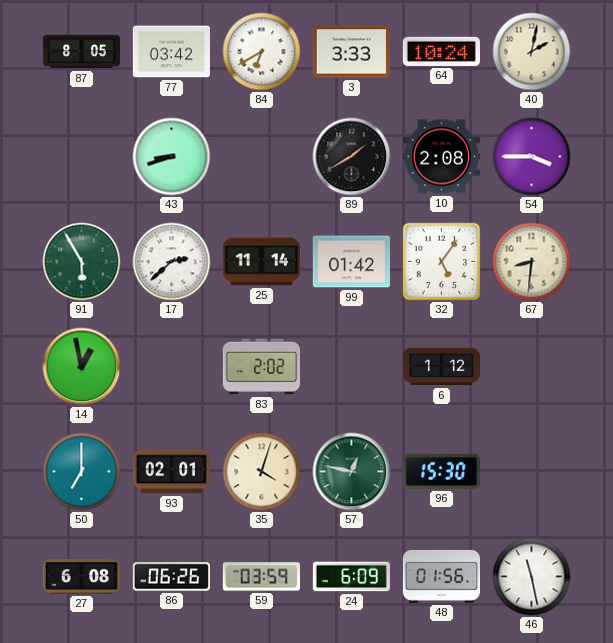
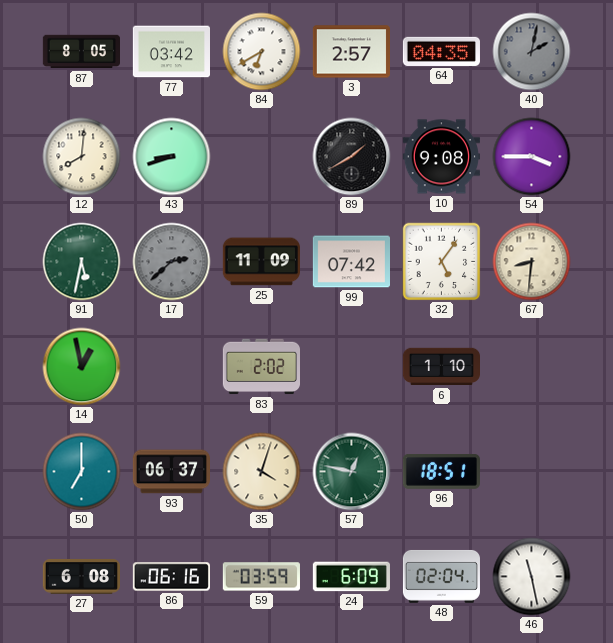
3: 3:33 -> 2:57
64: 10:24 -> 04:35
40 dial: cream -> grey
12: none -> 8:01
10: 2:08 -> 9:08
91: 5:55 -> 5:32
17 dial: white -> grey
25: 11:14 -> 11:09
99: 01:42 -> 07:42
6: 1:12 -> 1:10
93: 02:01 -> 06:37
96: 15:30 -> 18:51
86: 06:26 -> 06:16
48: 01:56 -> 02:04
